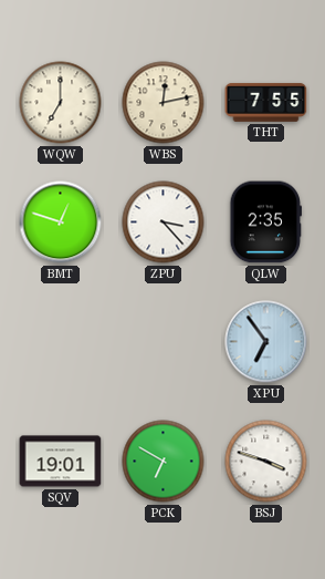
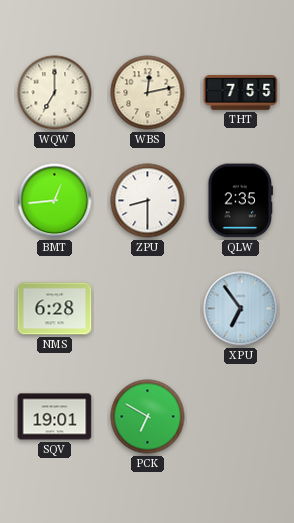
BMT: 12:48 -> 12:44
ZPU: 3:23 -> 8:30
NMS: none -> 6:28
BSJ: 3:48 -> none
